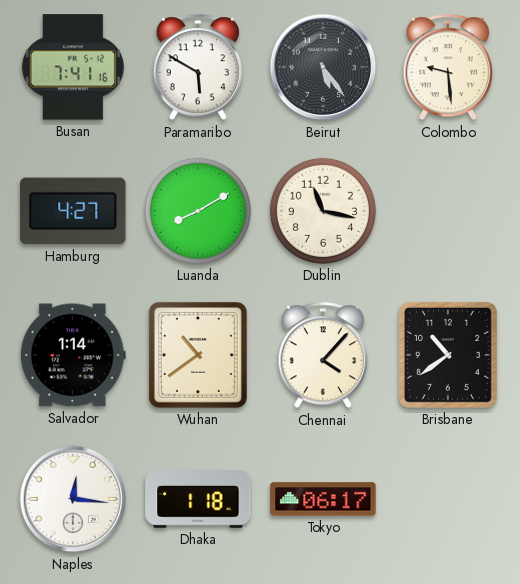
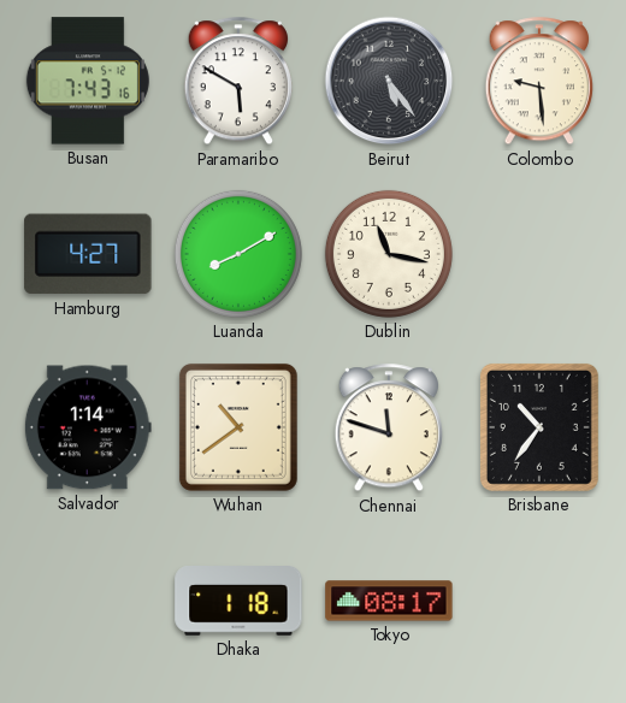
Busan: 7:41 -> 7:43
Chennai: 4:07 -> 11:48
Brisbane: 10:39 -> 10:36
Naples: 12:16 -> none
Tokyo: 06:17 -> 08:17
